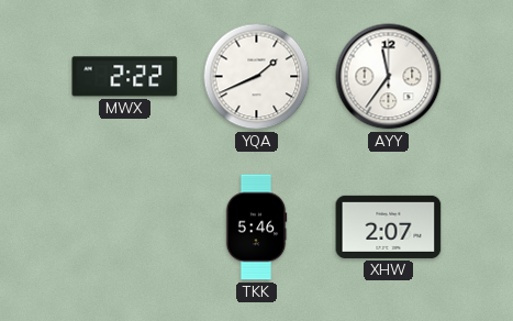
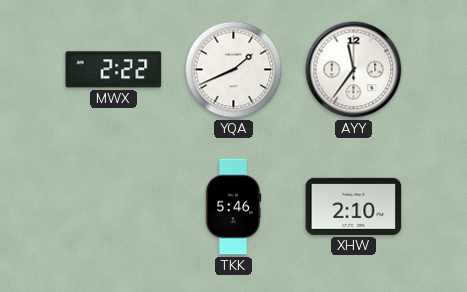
XHW: 2:07 -> 2:10
